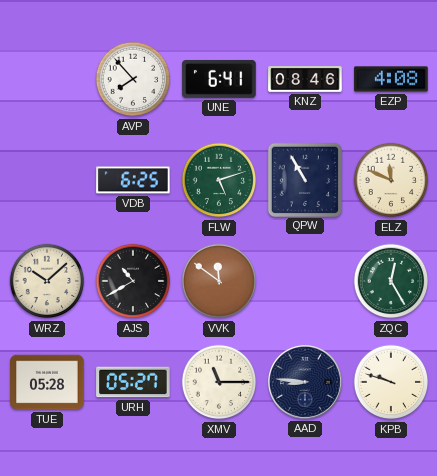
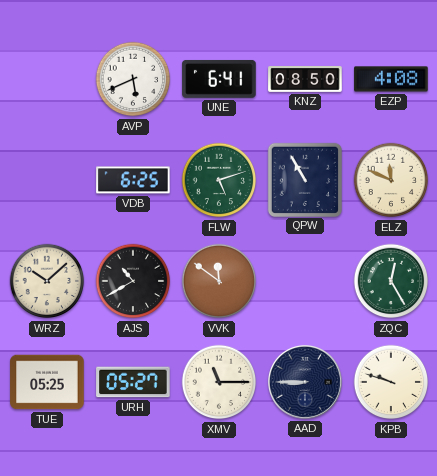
AVP: 7:53 -> 5:41
KNZ: 08:46 -> 08:50
TUE: 05:28 -> 05:25
AAD: 8:46 -> 8:45
